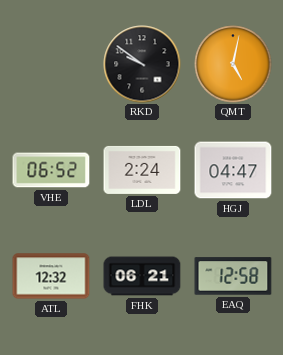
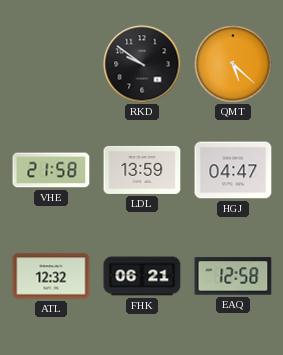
QMT: 5:02 -> 5:22
VHE: 06:52 -> 21:58
LDL: 2:24 -> 13:59
